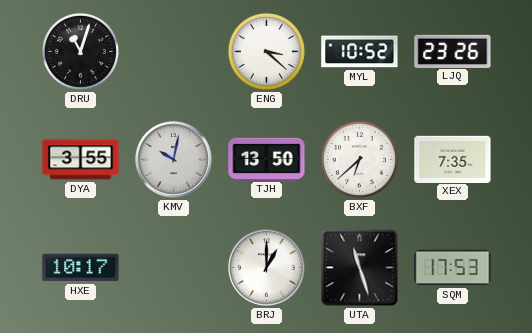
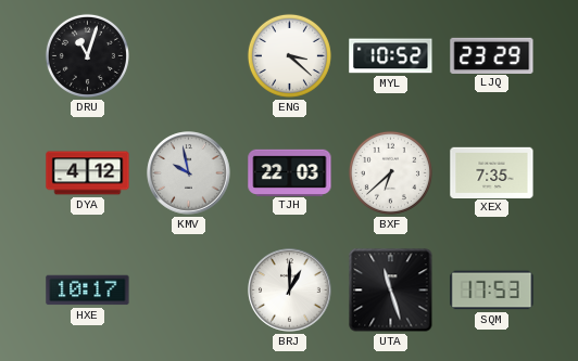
LJQ: 23:26 -> 23:29
DYA: 3:55 -> 4:12
KMV: 10:02 -> 9:58
TJH: 13:50 -> 22:03
